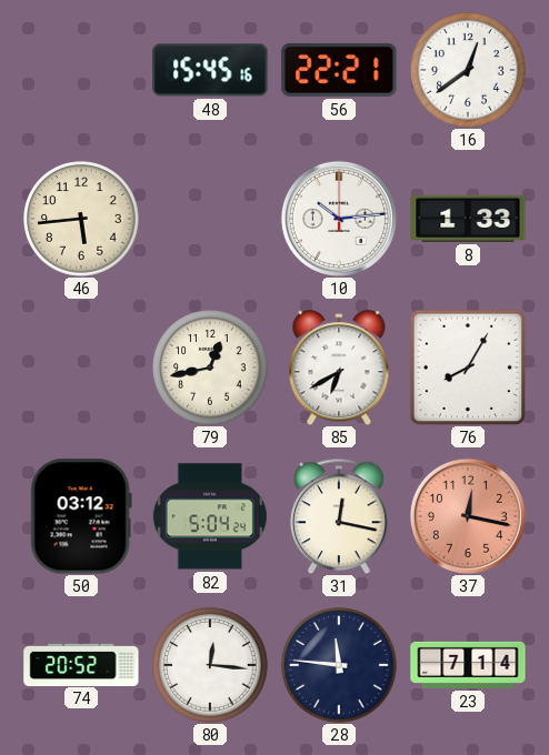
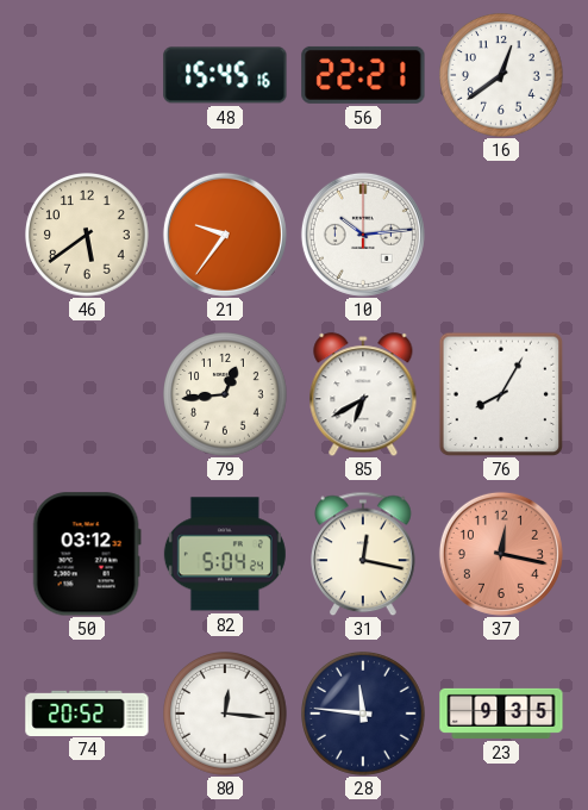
46: 5:44 -> 5:39
21: none -> 9:36
8: 1:33 -> none
79: 12:43 -> 12:44
23: 7:14 -> 9:35
